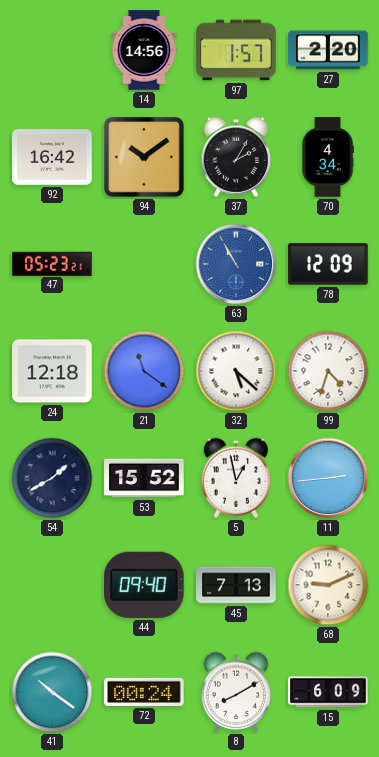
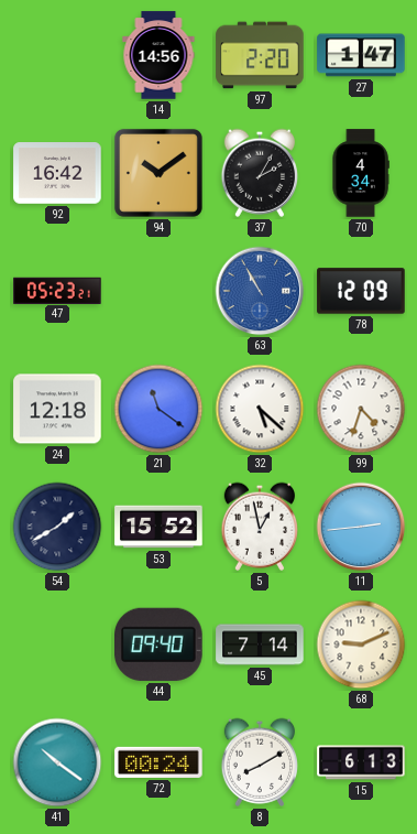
97: 1:57 -> 2:20
27: 2:20 -> 1:47
45: 7:13 -> 7:14
15: 6:09 -> 6:13
